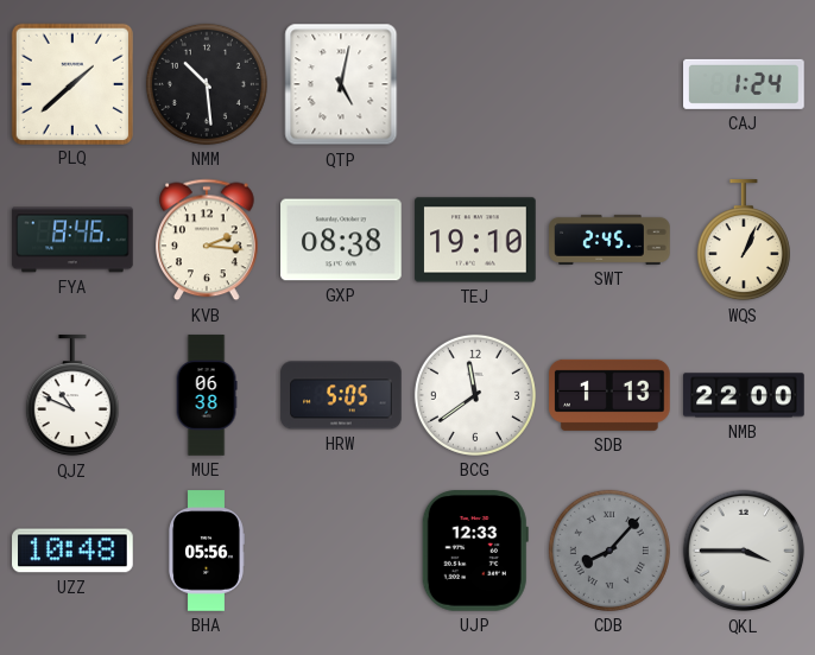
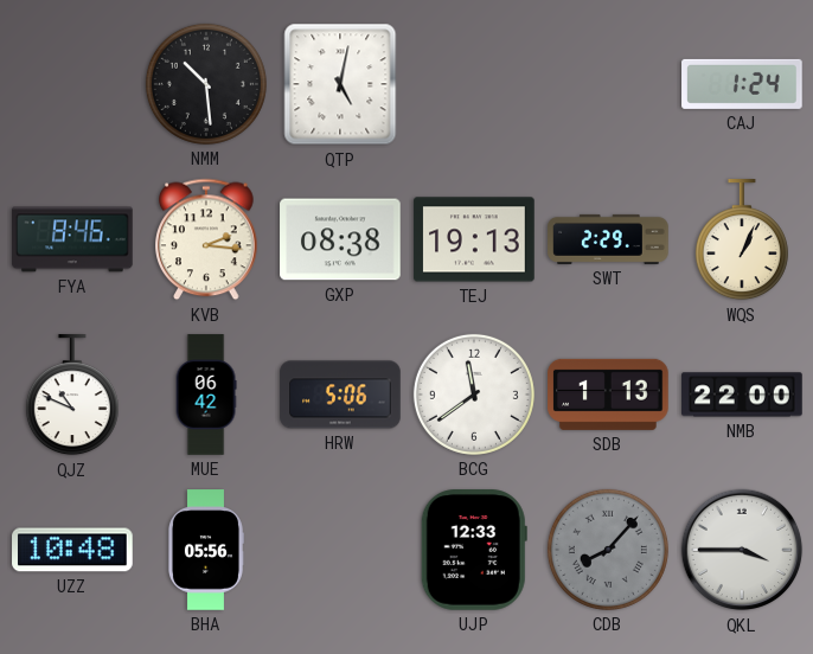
PLQ: 1:38 -> none
TEJ: 19:10 -> 19:13
SWT: 2:45 -> 2:29
MUE: 06:38 -> 06:42
HRW: 5:05 -> 5:06
